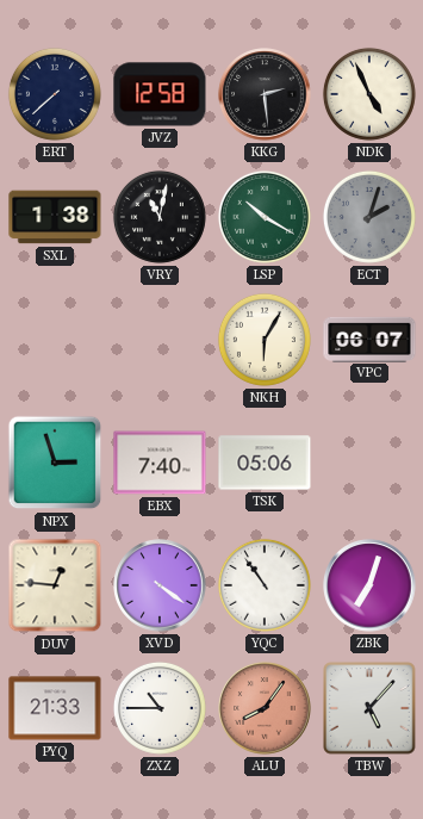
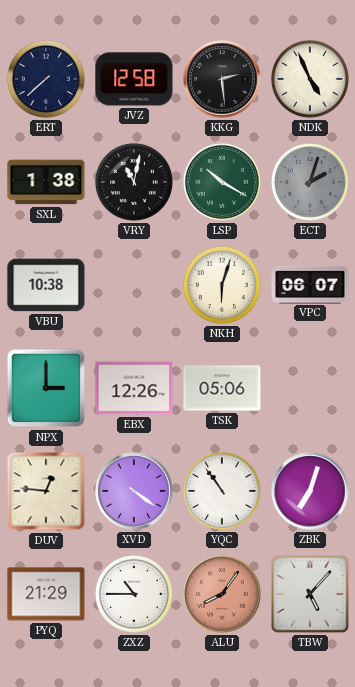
VBU: none -> 10:38
NKH: 6:05 -> 6:03
NPX: 2:57 -> 3:00
EBX: 7:40 -> 12:26
PYQ: 21:33 -> 21:29
